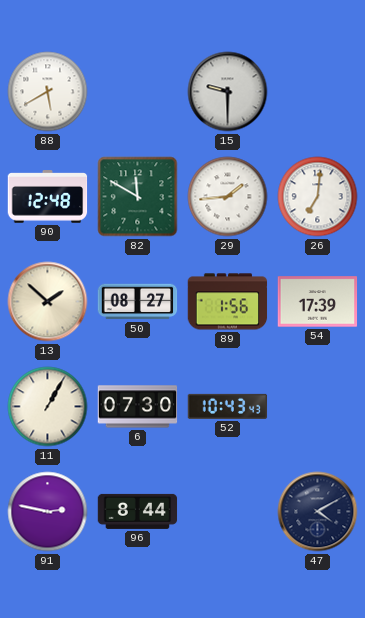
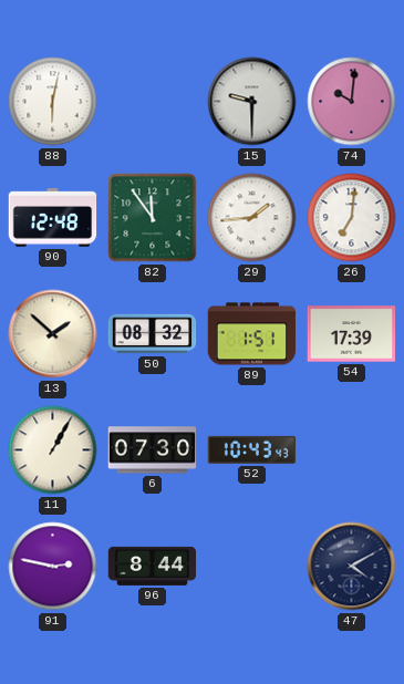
88: 5:40 -> 6:02
74: none -> 10:01
82: 11:50 -> 11:54
50: 08:27 -> 08:32
89: 1:56 -> 1:51
